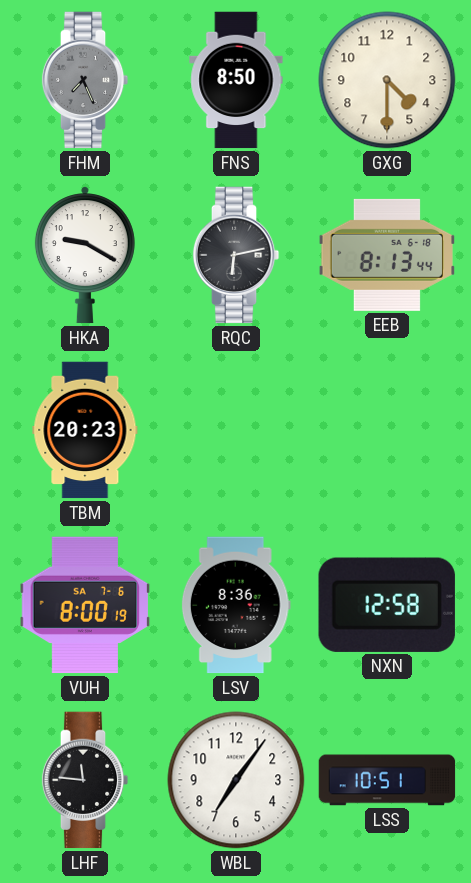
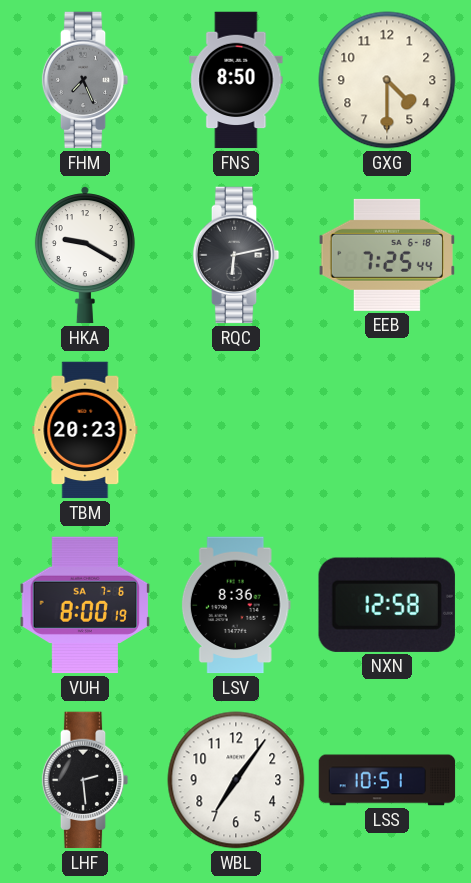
EEB: 8:13 -> 7:25
LHF: 11:46 -> 2:29
